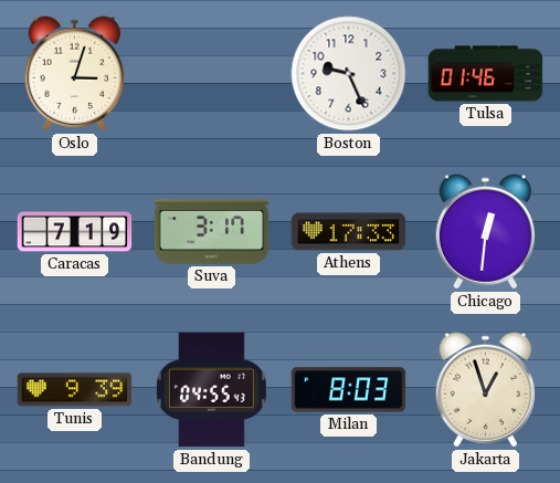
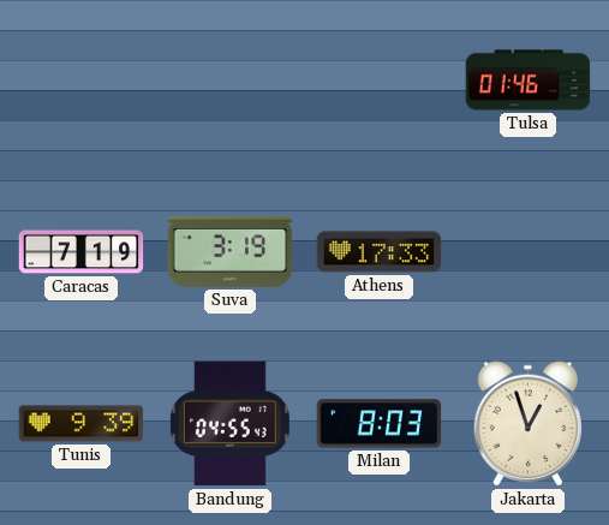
Oslo: 3:03 -> none
Boston: 9:26 -> none
Suva: 3:17 -> 3:19
Chicago: 12:31 -> none
